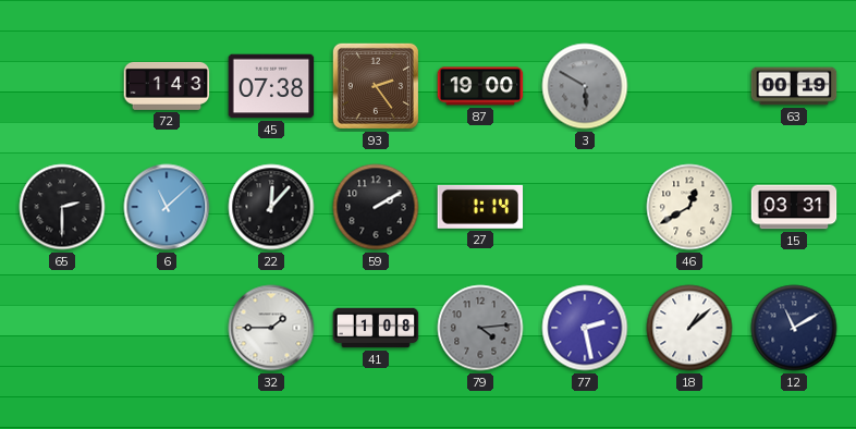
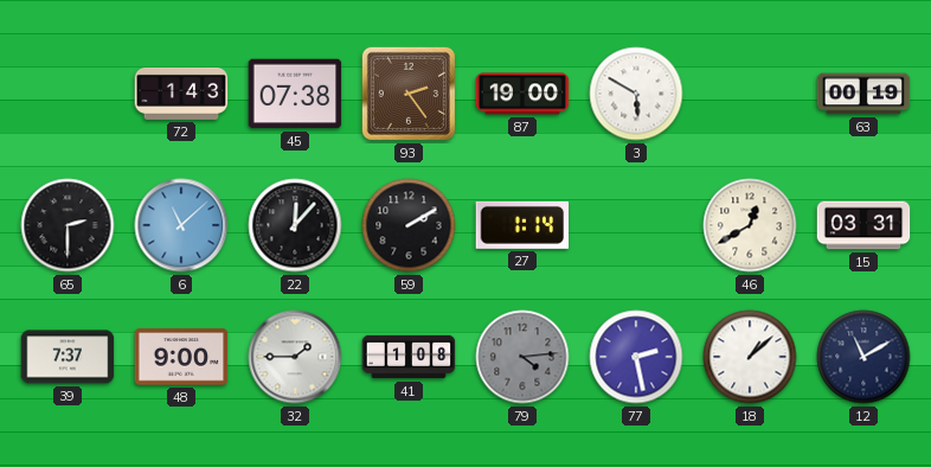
3 dial: grey -> white
39: none -> 7:37
48: none -> 9:00
